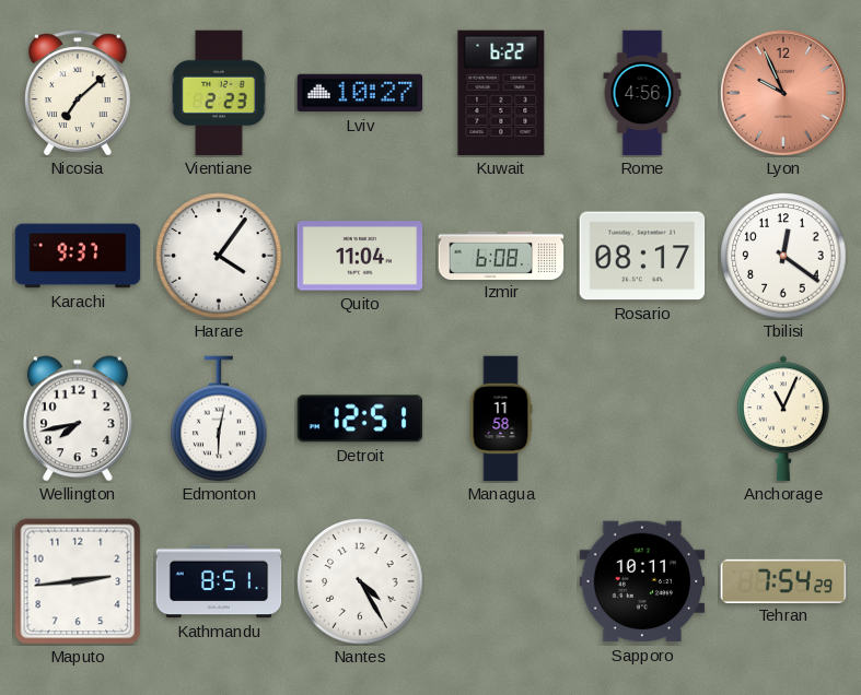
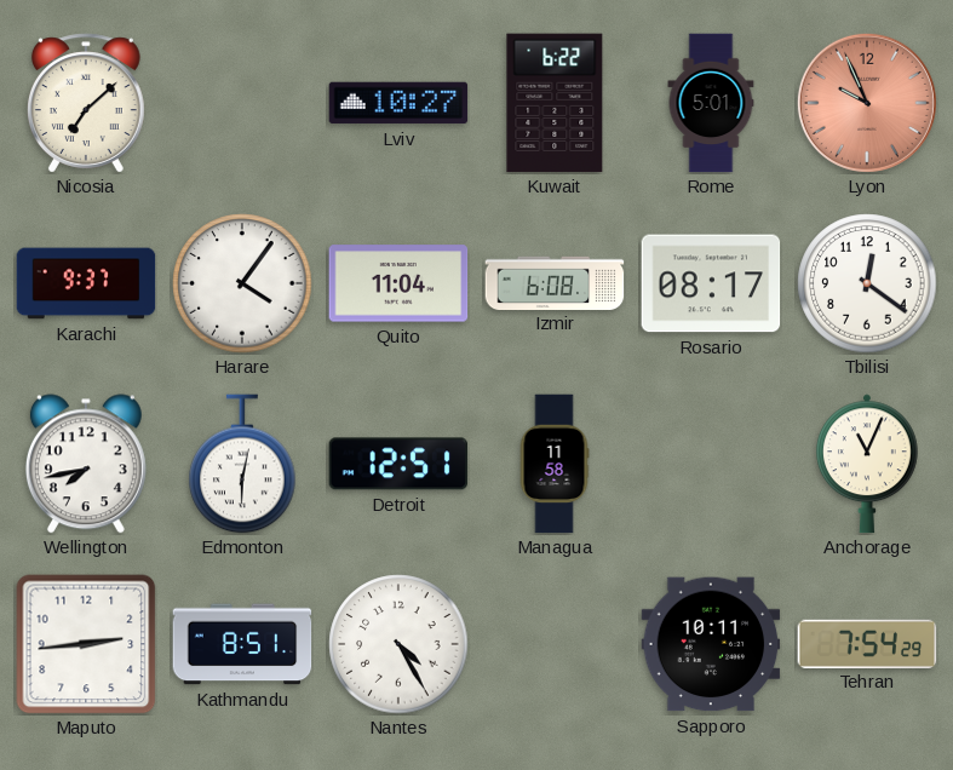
Vientiane: 2:23 -> none
Rome: 4:56 -> 5:01
